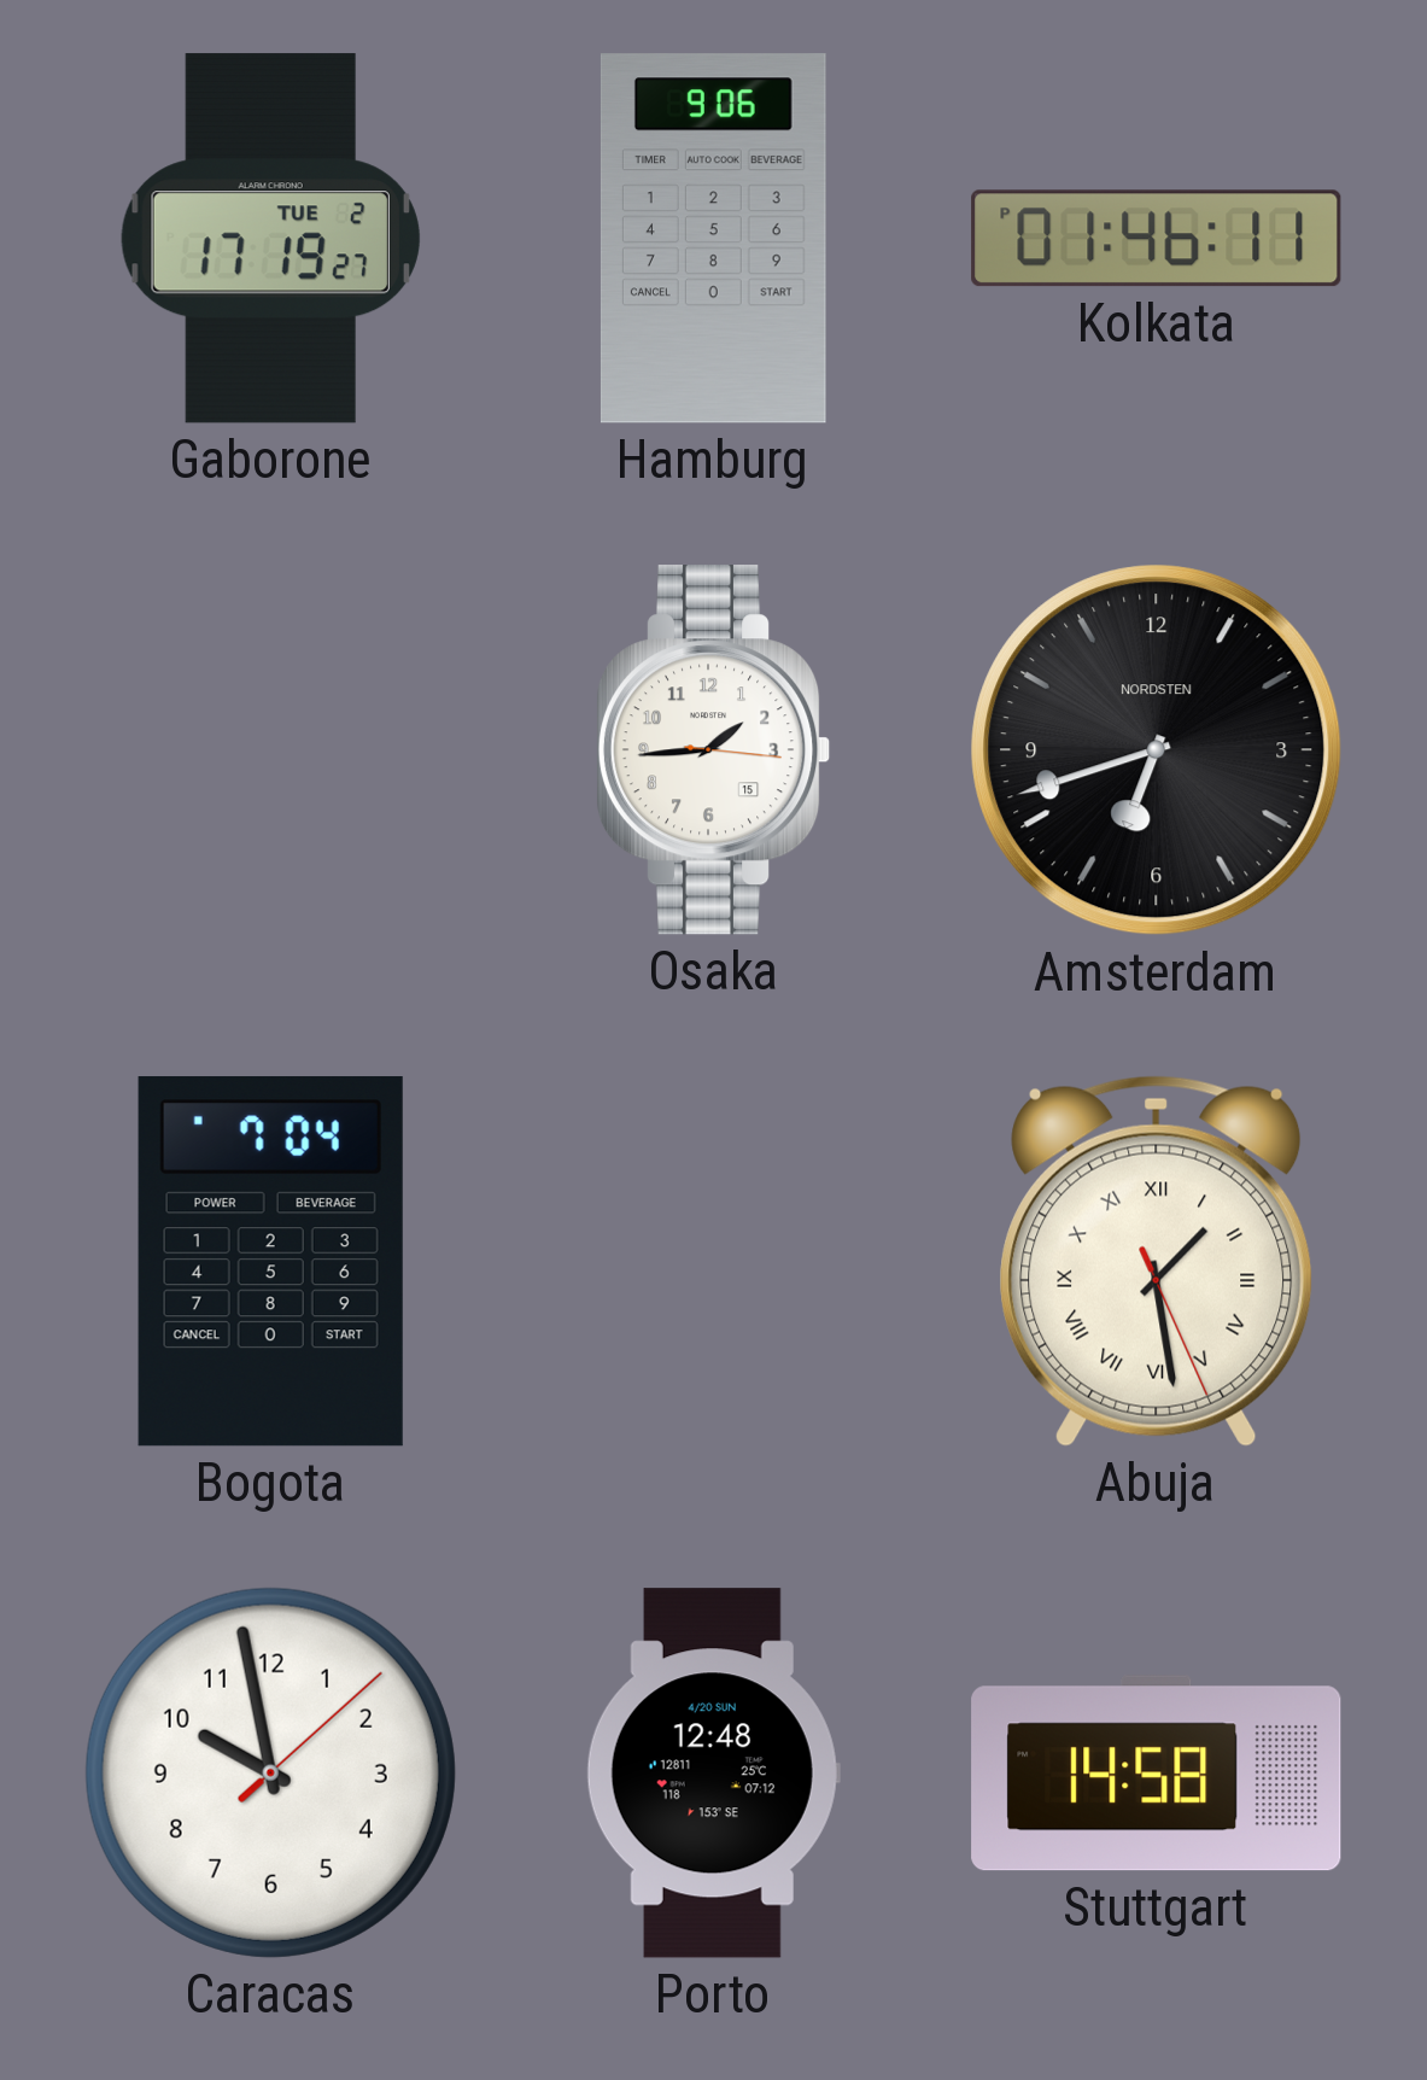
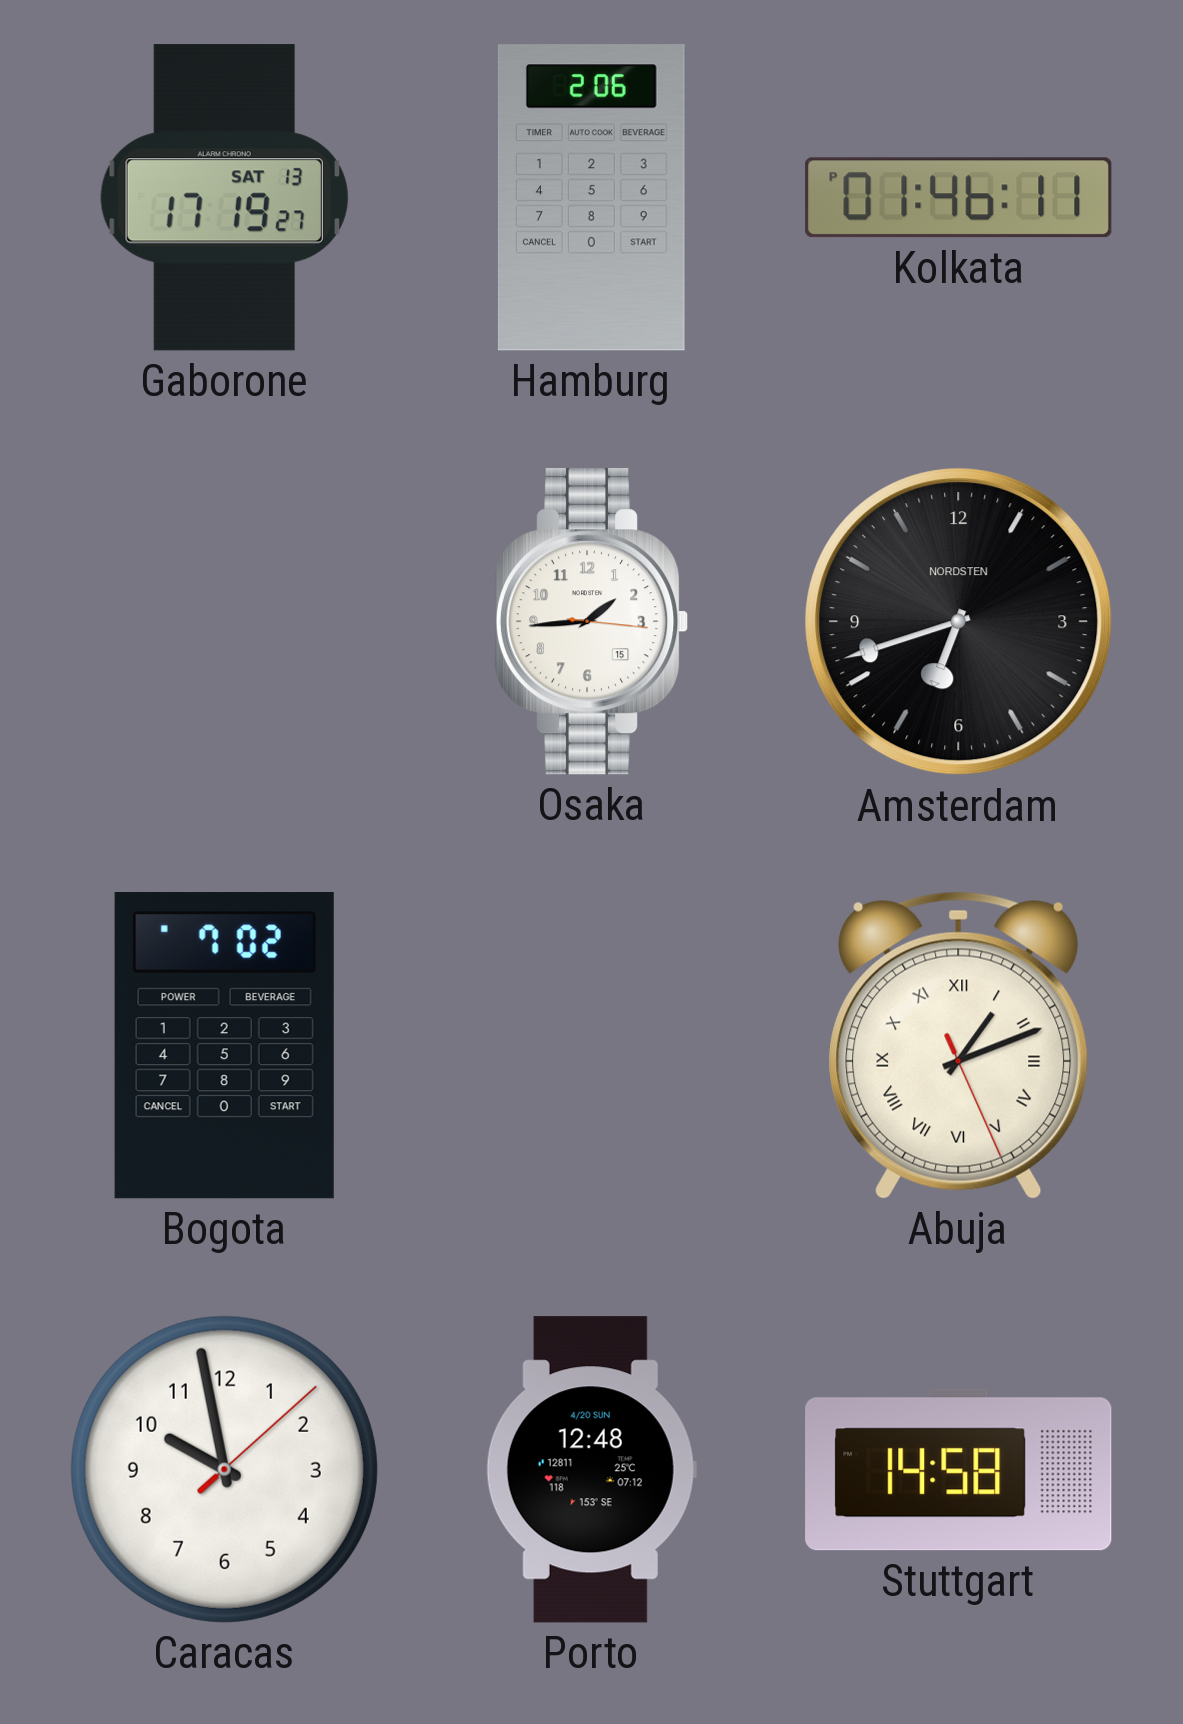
Gaborone date: TUE 2 -> SAT 13
Hamburg: 9:06 -> 2:06
Bogota: 7:04 -> 7:02
Abuja: 1:28 -> 1:11
